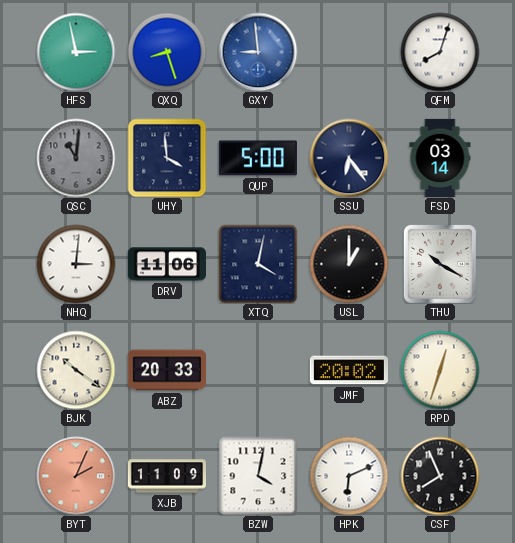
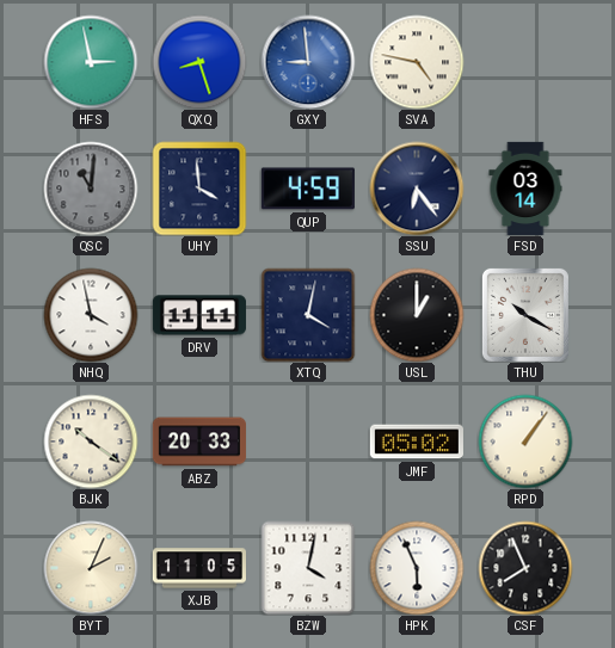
SVA: none -> 4:47
QFM: 8:03 -> none
QUP: 5:00 -> 4:59
NHQ: 3:01 -> 3:58
DRV: 11:06 -> 11:11
JMF: 20:02 -> 05:02
RPD: 12:33 -> 1:06
BYT dial: salmon -> cream
XJB: 11:09 -> 11:05
HPK: 6:11 -> 5:56
